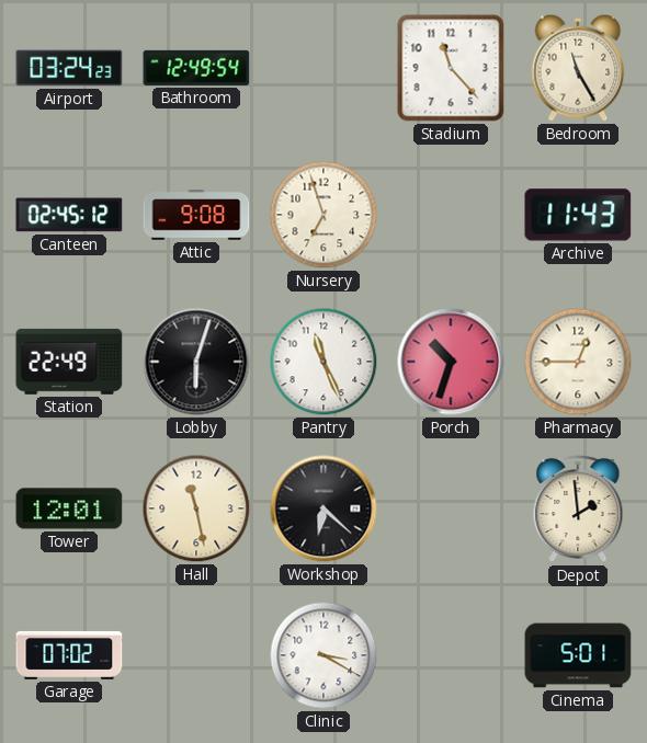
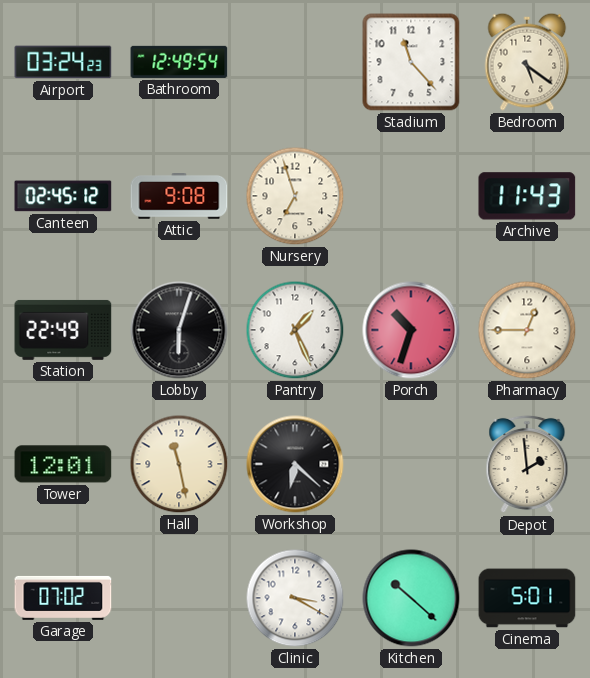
Bedroom: 11:25 -> 5:21
Pantry: 11:26 -> 1:26
Kitchen: none -> 10:22
